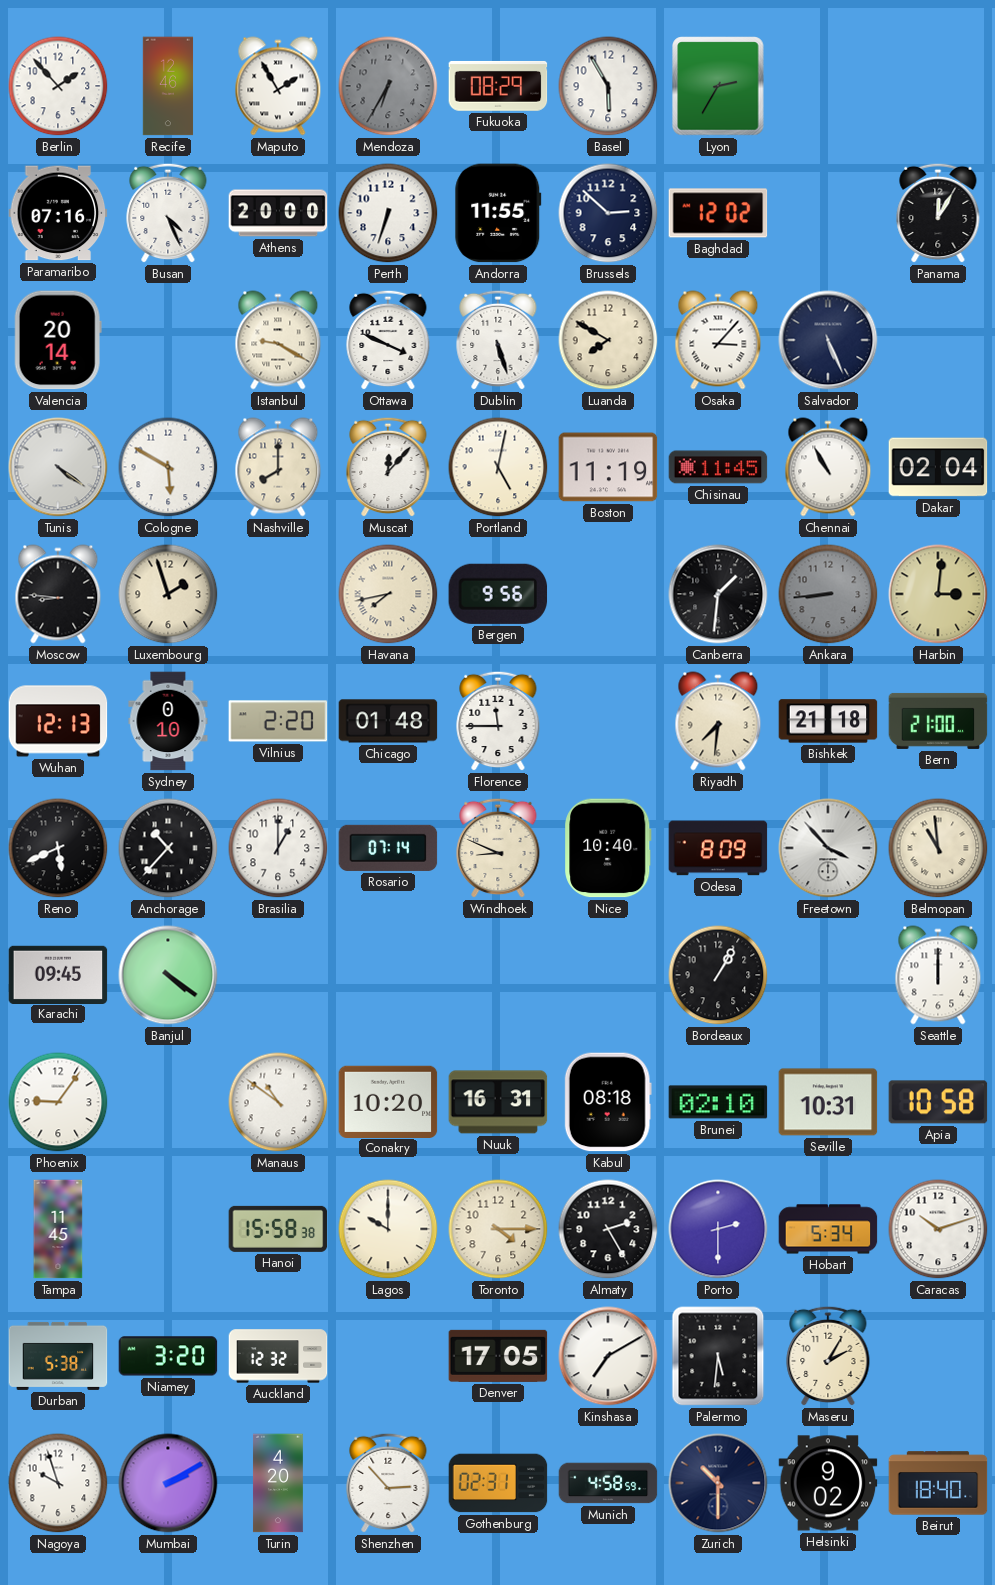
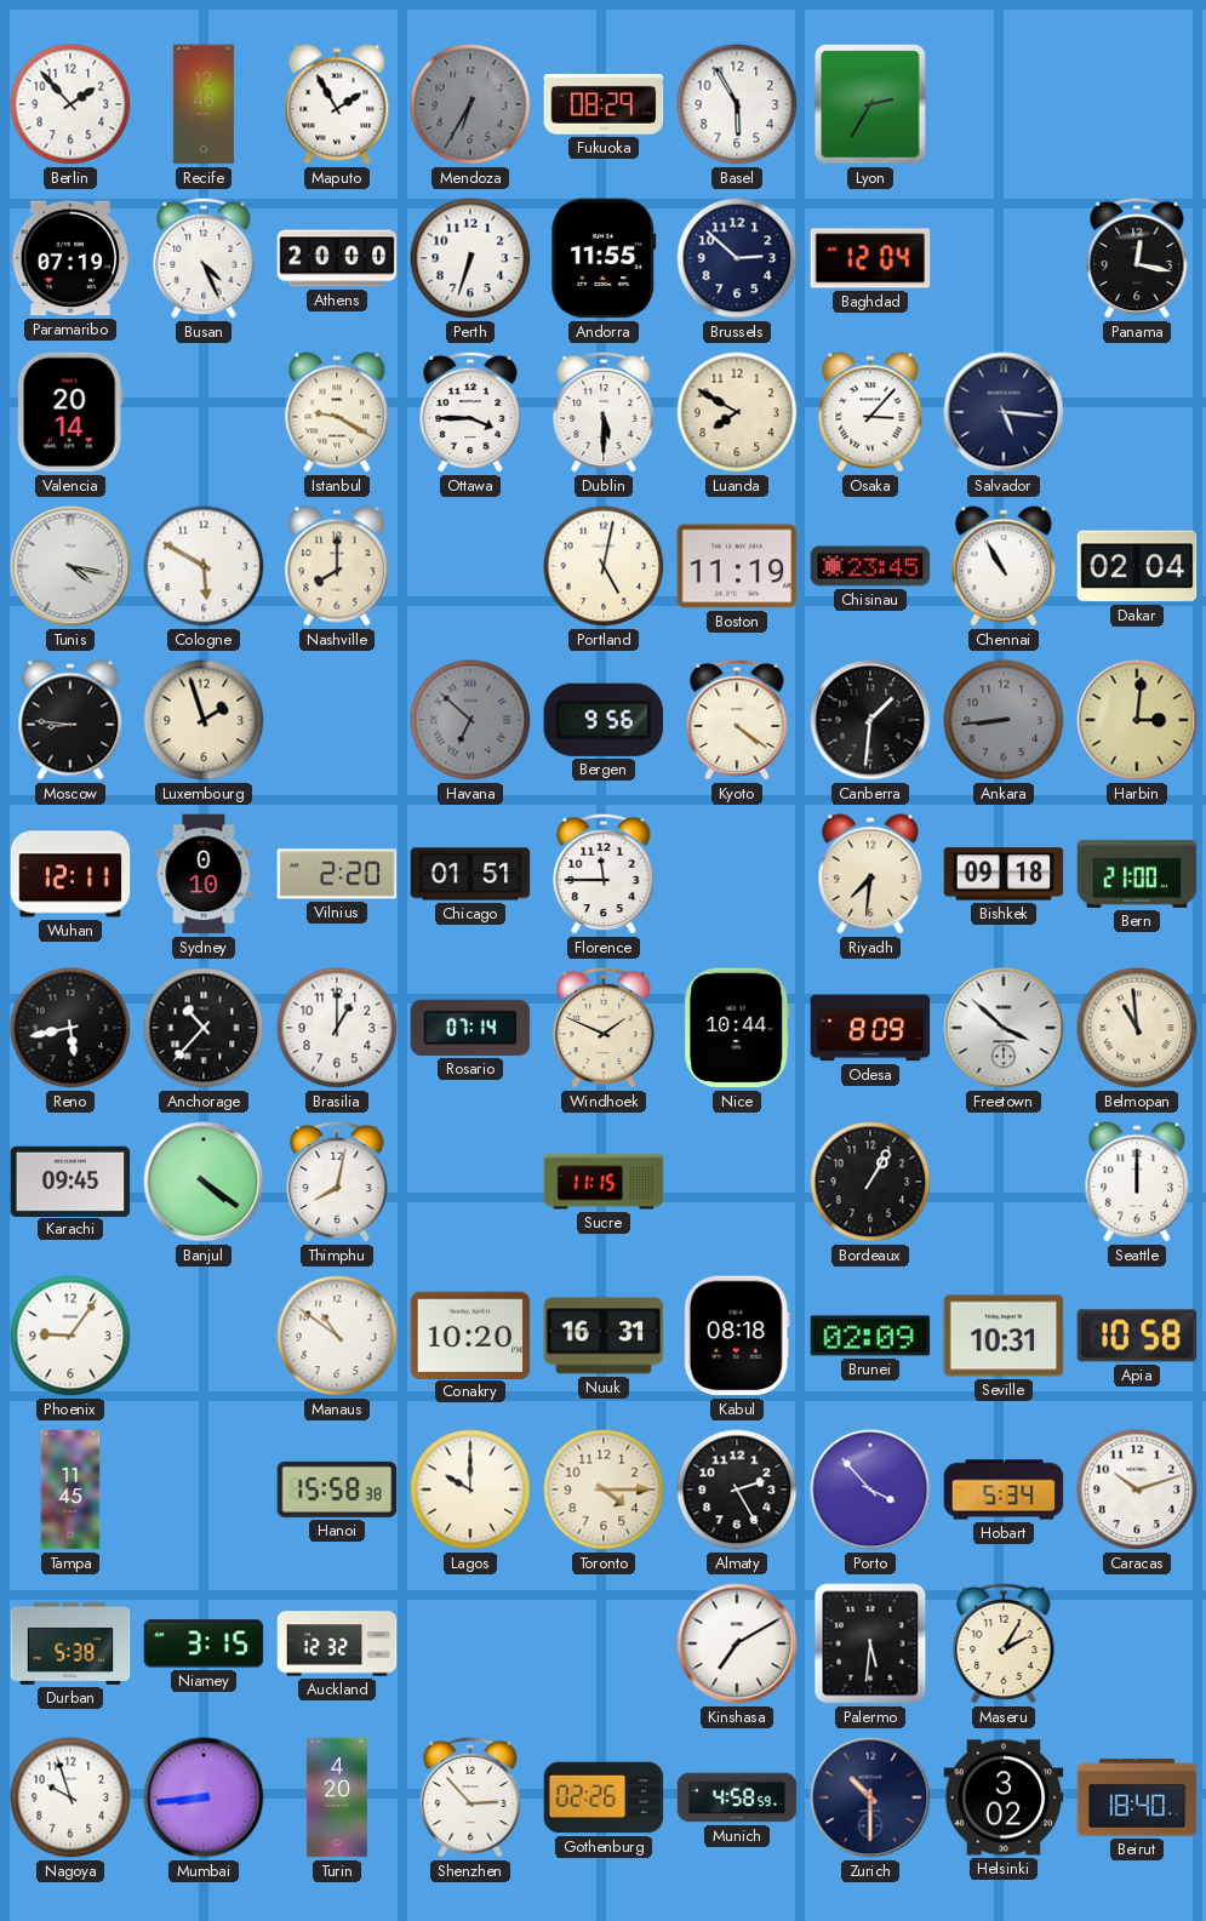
Paramaribo: 07:16 -> 07:19
Baghdad: 12:02 -> 12:04
Panama: 12:05 -> 12:17
Ottawa: 3:49 -> 3:45
Dublin: 5:27 -> 5:30
Salvador: 5:26 -> 5:16
Tunis: 4:21 -> 4:17
Muscat: 12:07 -> none
Chisinau: 11:45 -> 23:45
Havana: 7:43 -> 6:52
Havana dial: cream -> grey
Kyoto: none -> 4:21
Wuhan: 12:13 -> 12:11
Chicago: 01:48 -> 01:51
Bishkek: 21:18 -> 09:18
Reno: 5:41 -> 5:43
Windhoek: 8:49 -> 1:49
Nice: 10:40 -> 10:44
Freetown: 3:53 -> 3:52
Thimphu: none -> 8:02
Sucre: none -> 11:15
Brunei: 02:10 -> 02:09
Porto: 2:30 -> 3:53
Niamey: 3:20 -> 3:15
Denver: 17:05 -> none
Mumbai: 2:10 -> 8:44
Gothenburg: 02:31 -> 02:26
Helsinki: 9:02 -> 3:02
